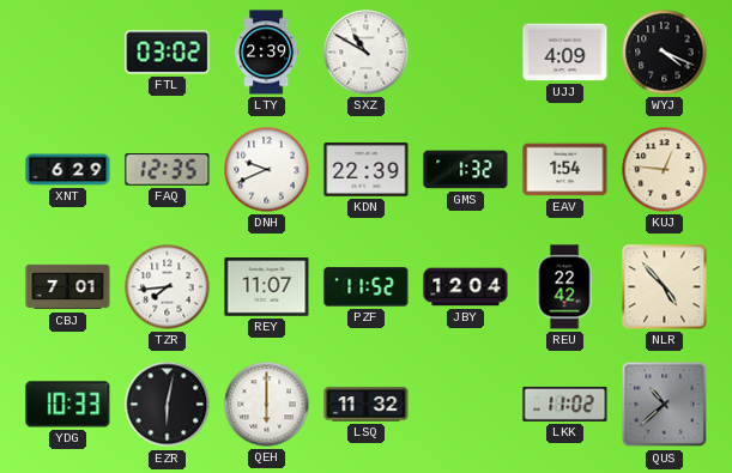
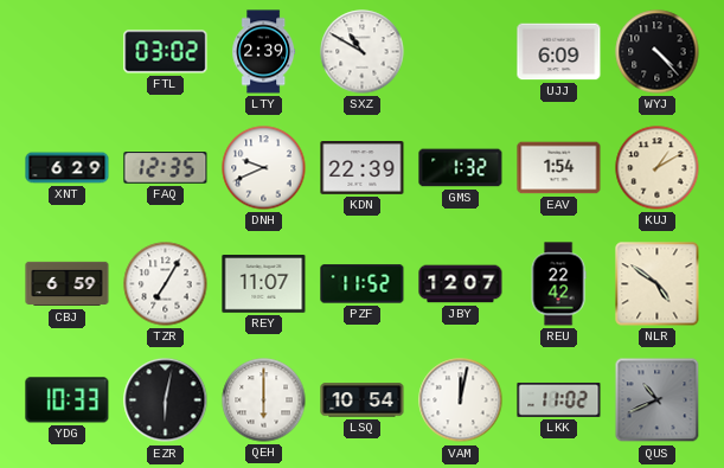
UJJ: 4:09 -> 6:09
WYJ: 4:19 -> 4:23
KUJ: 12:46 -> 1:10
CBJ: 7:01 -> 6:59
TZR: 7:44 -> 7:05
JBY: 12:04 -> 12:07
NLR: 4:53 -> 4:51
LSQ: 11:32 -> 10:54
VAM: none -> 12:02
QUS: 10:38 -> 10:41
